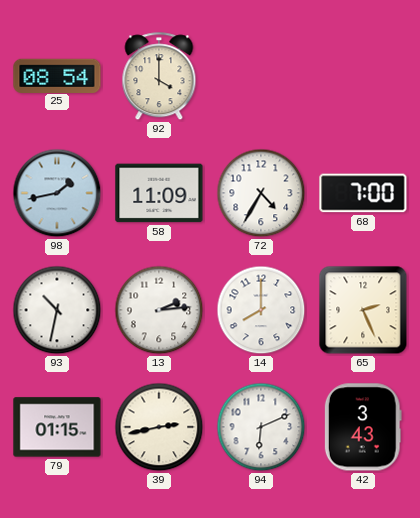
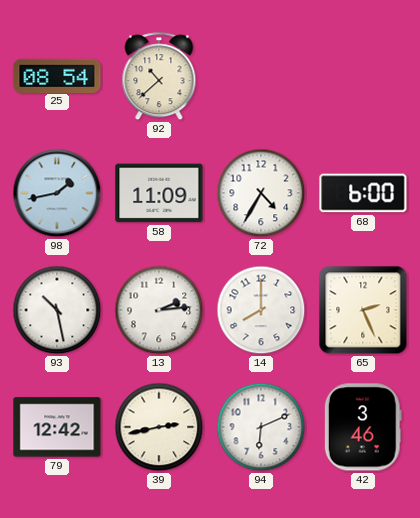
92: 4:00 -> 10:38
68: 7:00 -> 6:00
93: 10:32 -> 10:28
79: 01:15 -> 12:42
42: 3:43 -> 3:46
